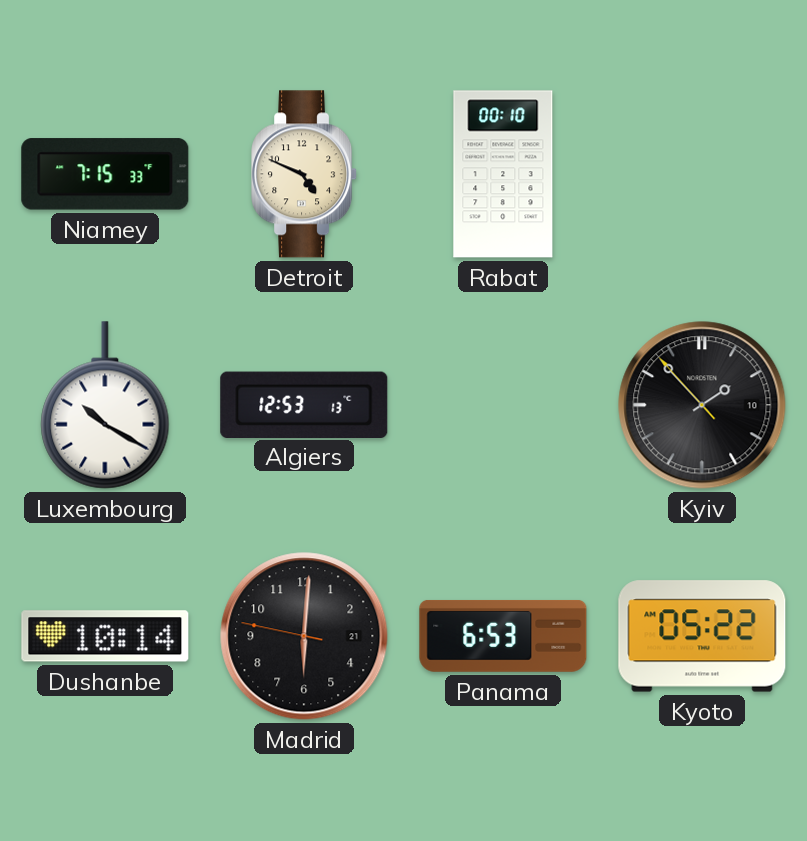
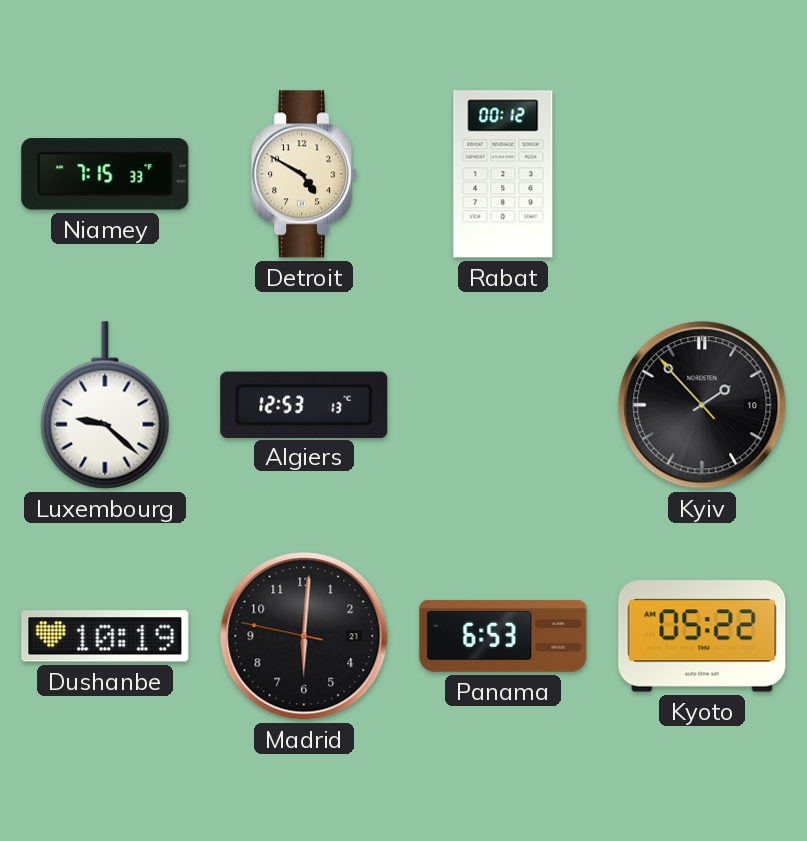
Detroit: 4:49 -> 4:50
Rabat: 00:10 -> 00:12
Luxembourg: 10:20 -> 9:22
Dushanbe: 10:14 -> 10:19
